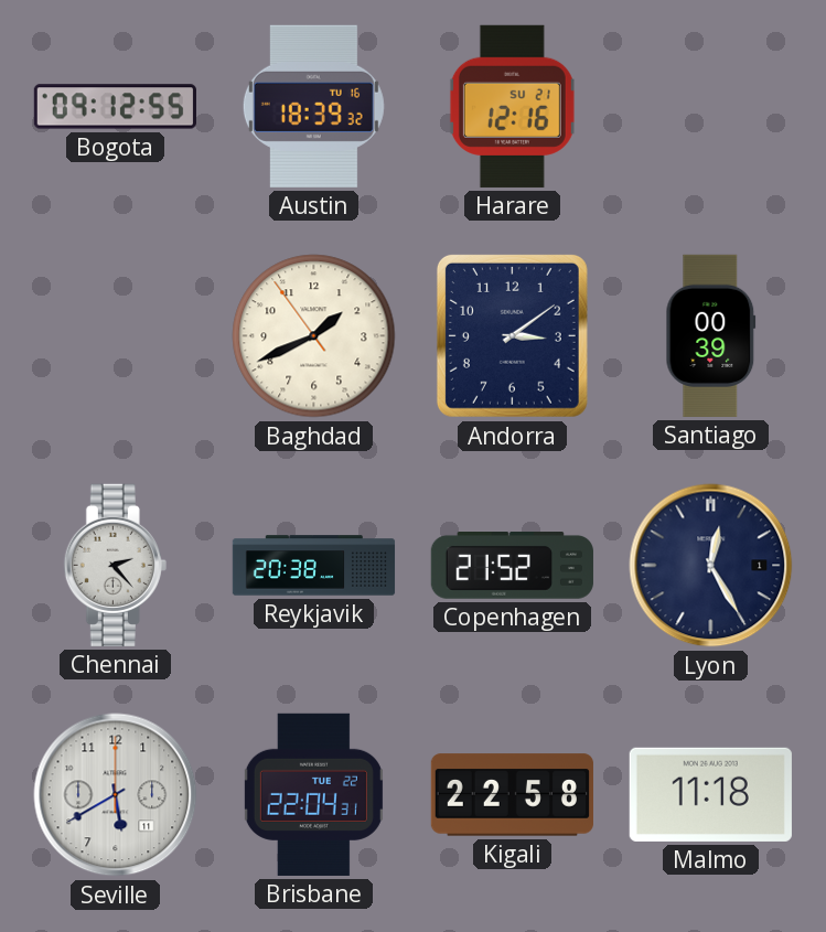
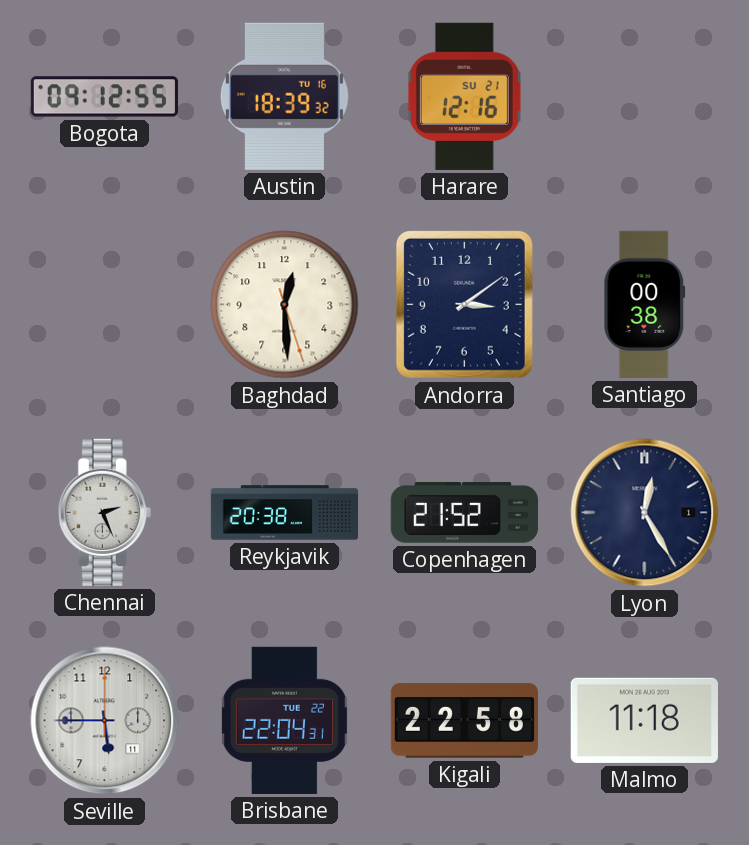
Baghdad: 1:40 -> 12:29
Santiago: 00:39 -> 00:38
Chennai: 2:23 -> 2:26
Seville: 5:40 -> 5:45
